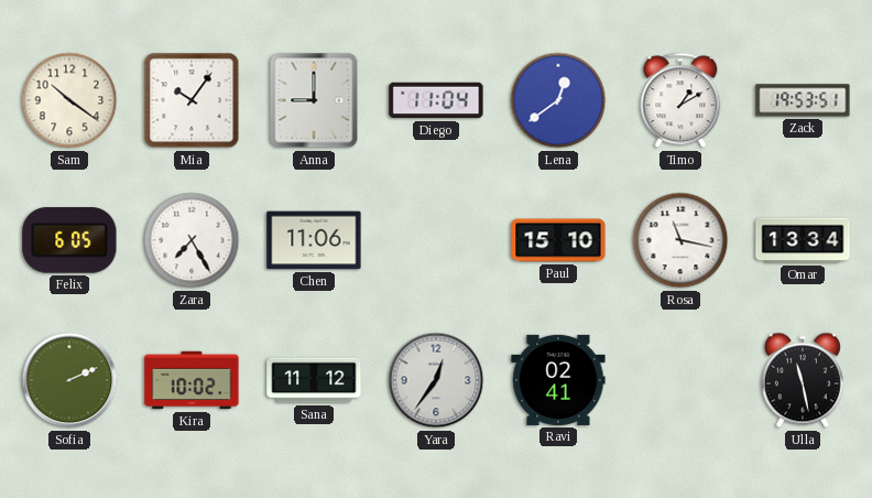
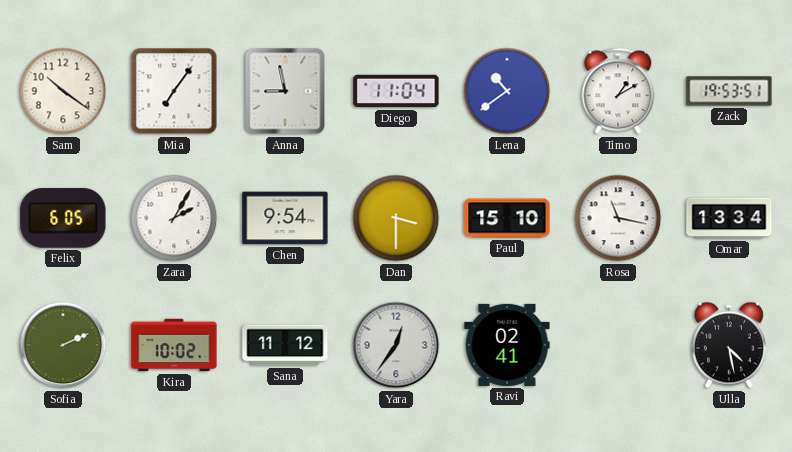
Mia: 10:06 -> 7:06
Anna: 9:00 -> 8:58
Lena: 12:39 -> 10:39
Zara: 7:25 -> 2:05
Chen: 11:06 -> 9:54
Dan: none -> 3:30
Ulla: 11:28 -> 4:28
